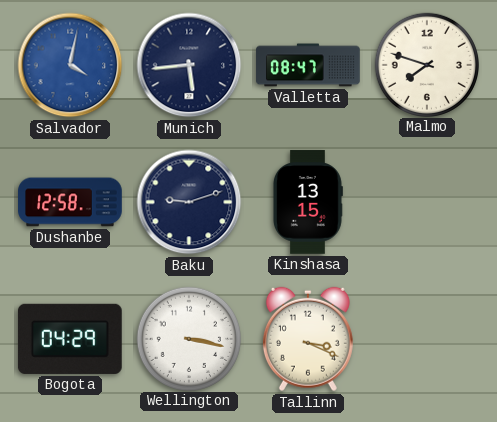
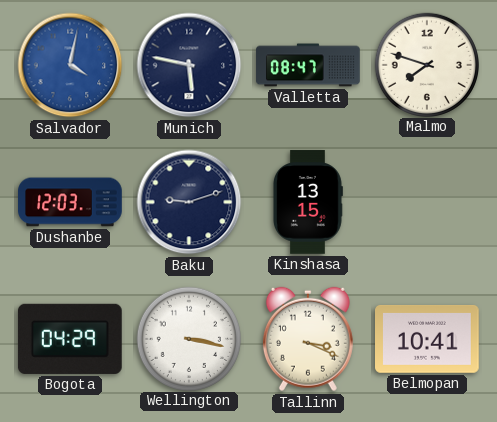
Munich: 5:44 -> 5:47
Dushanbe: 12:58 -> 12:03
Belmopan: none -> 10:41
